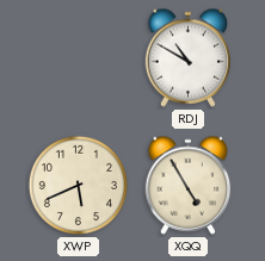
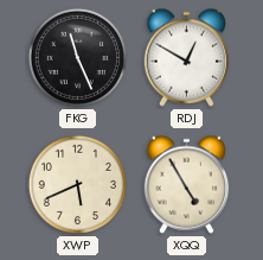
FKG: none -> 11:26
RDJ: 10:50 -> 12:50
